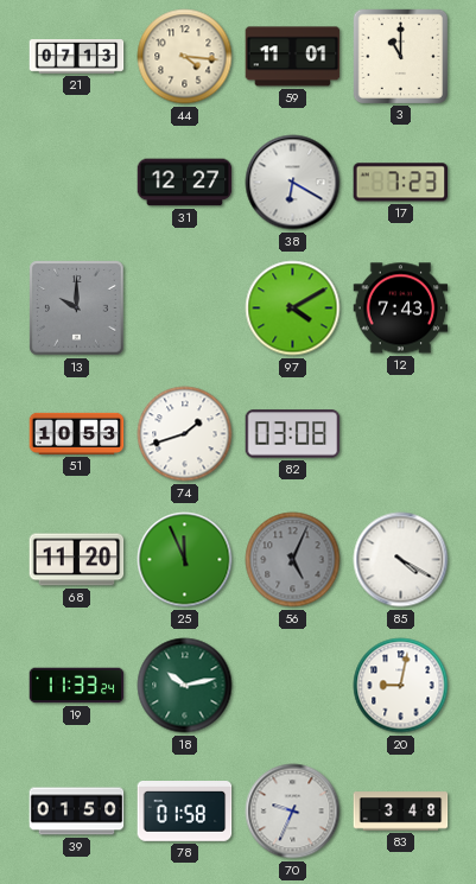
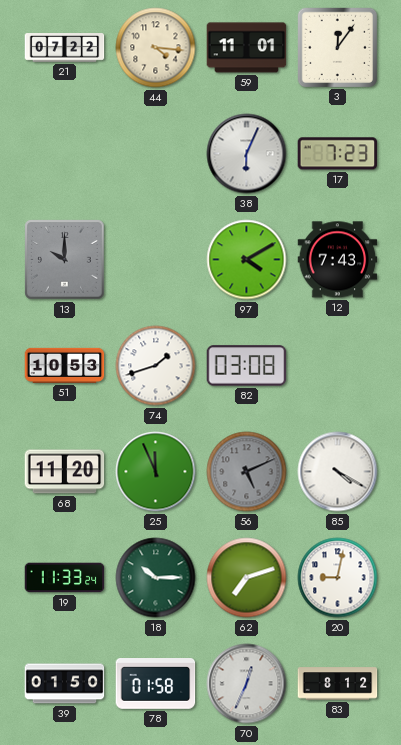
21: 07:13 -> 07:22
3: 11:00 -> 12:06
31: 12:27 -> none
38: 6:20 -> 6:04
56: 5:04 -> 5:11
18: 10:13 -> 10:15
62: none -> 7:12
70: 9:34 -> 12:34
83: 3:48 -> 8:12
